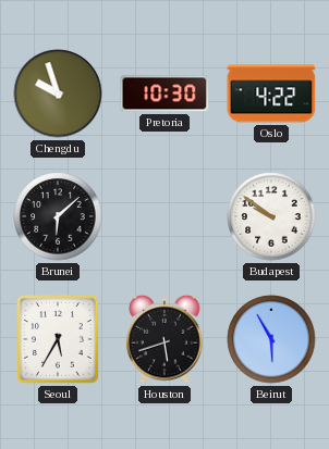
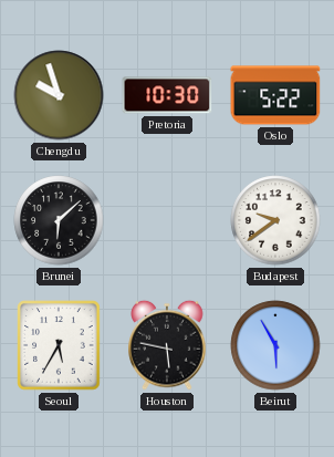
Oslo: 4:22 -> 5:22
Budapest: 9:51 -> 9:39
Houston: 5:42 -> 5:47
